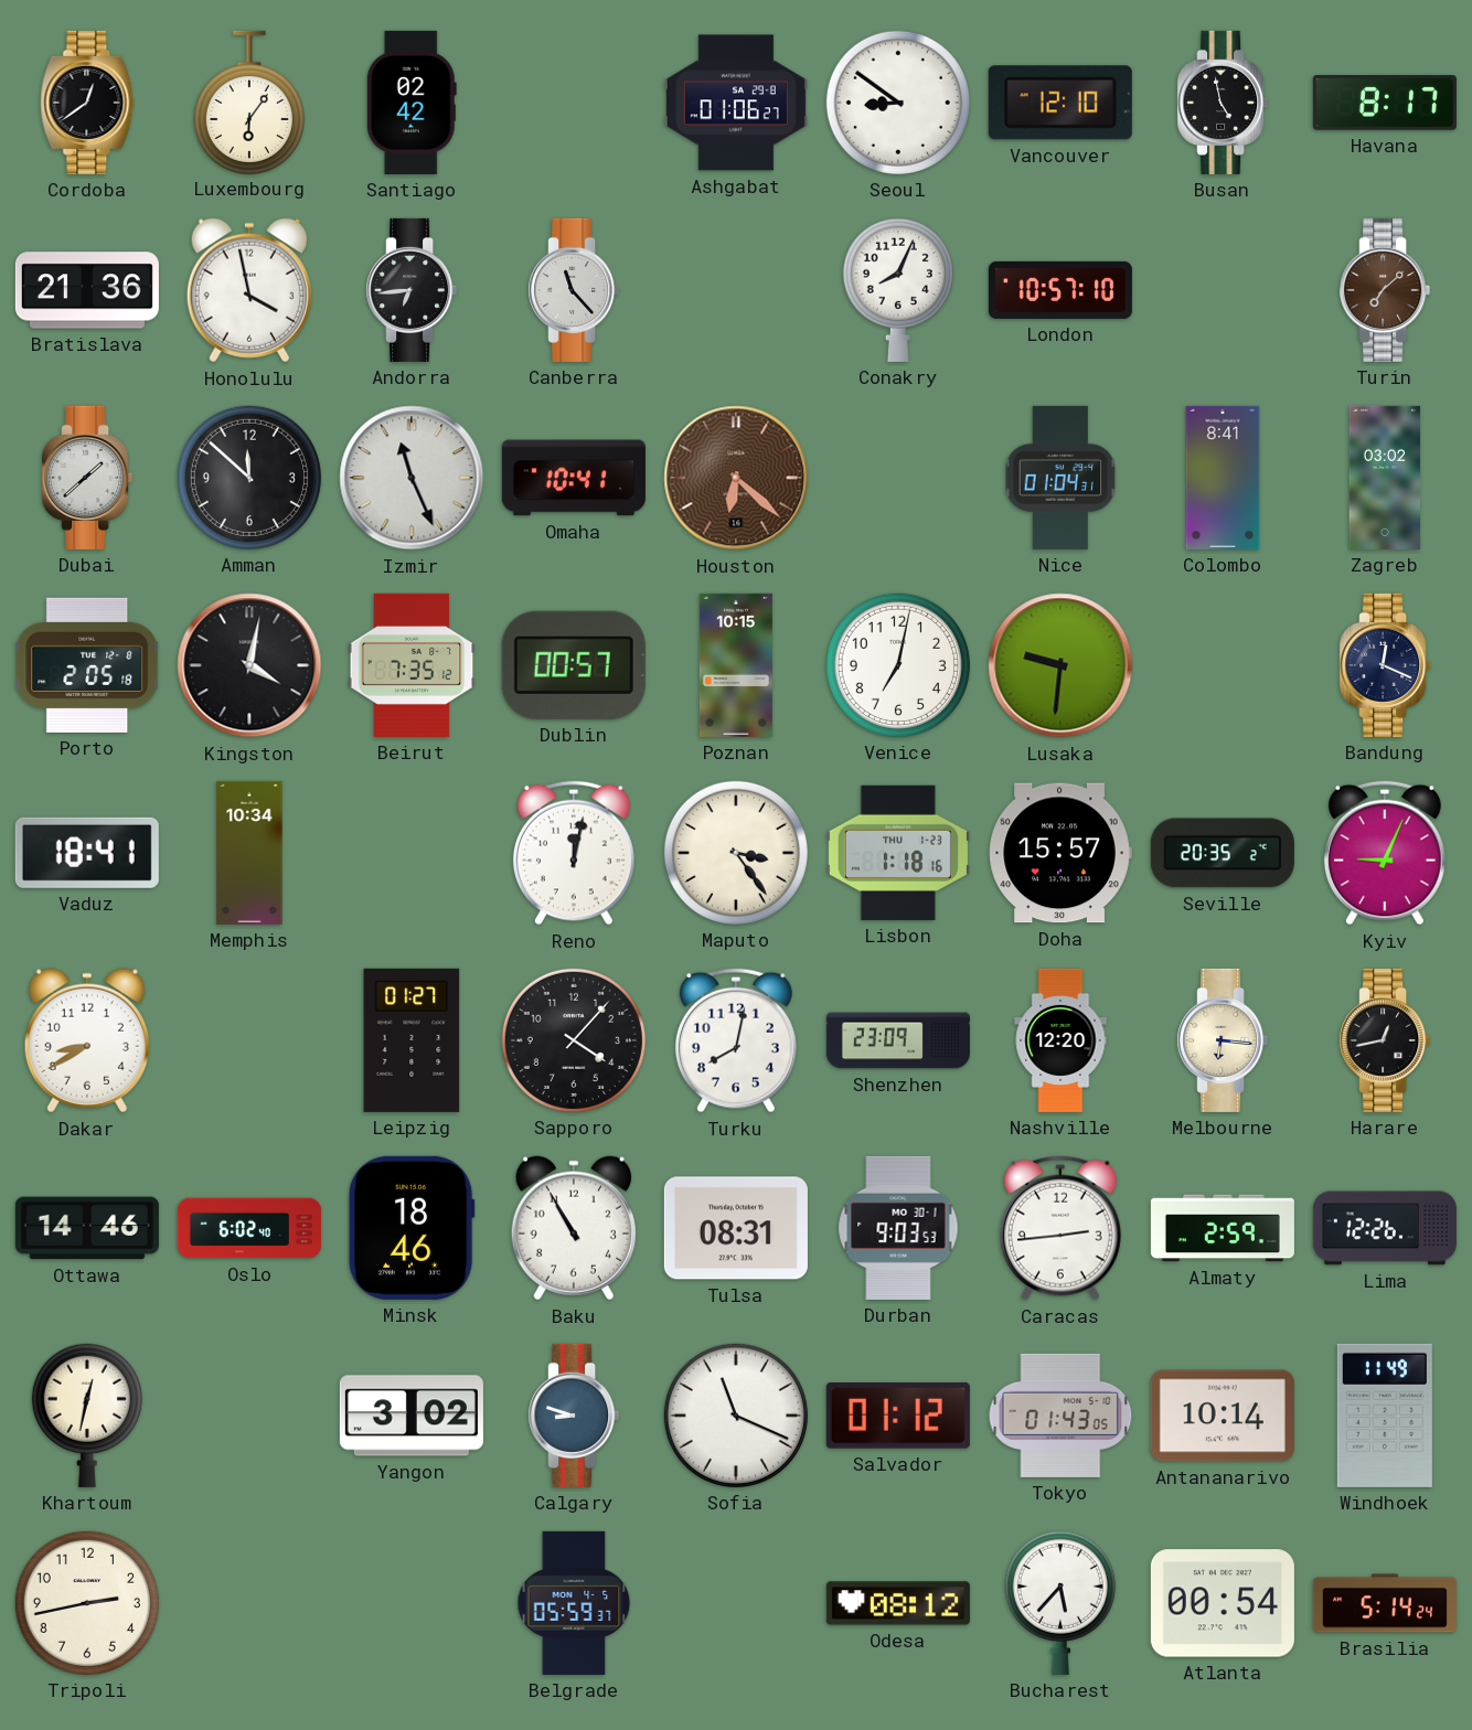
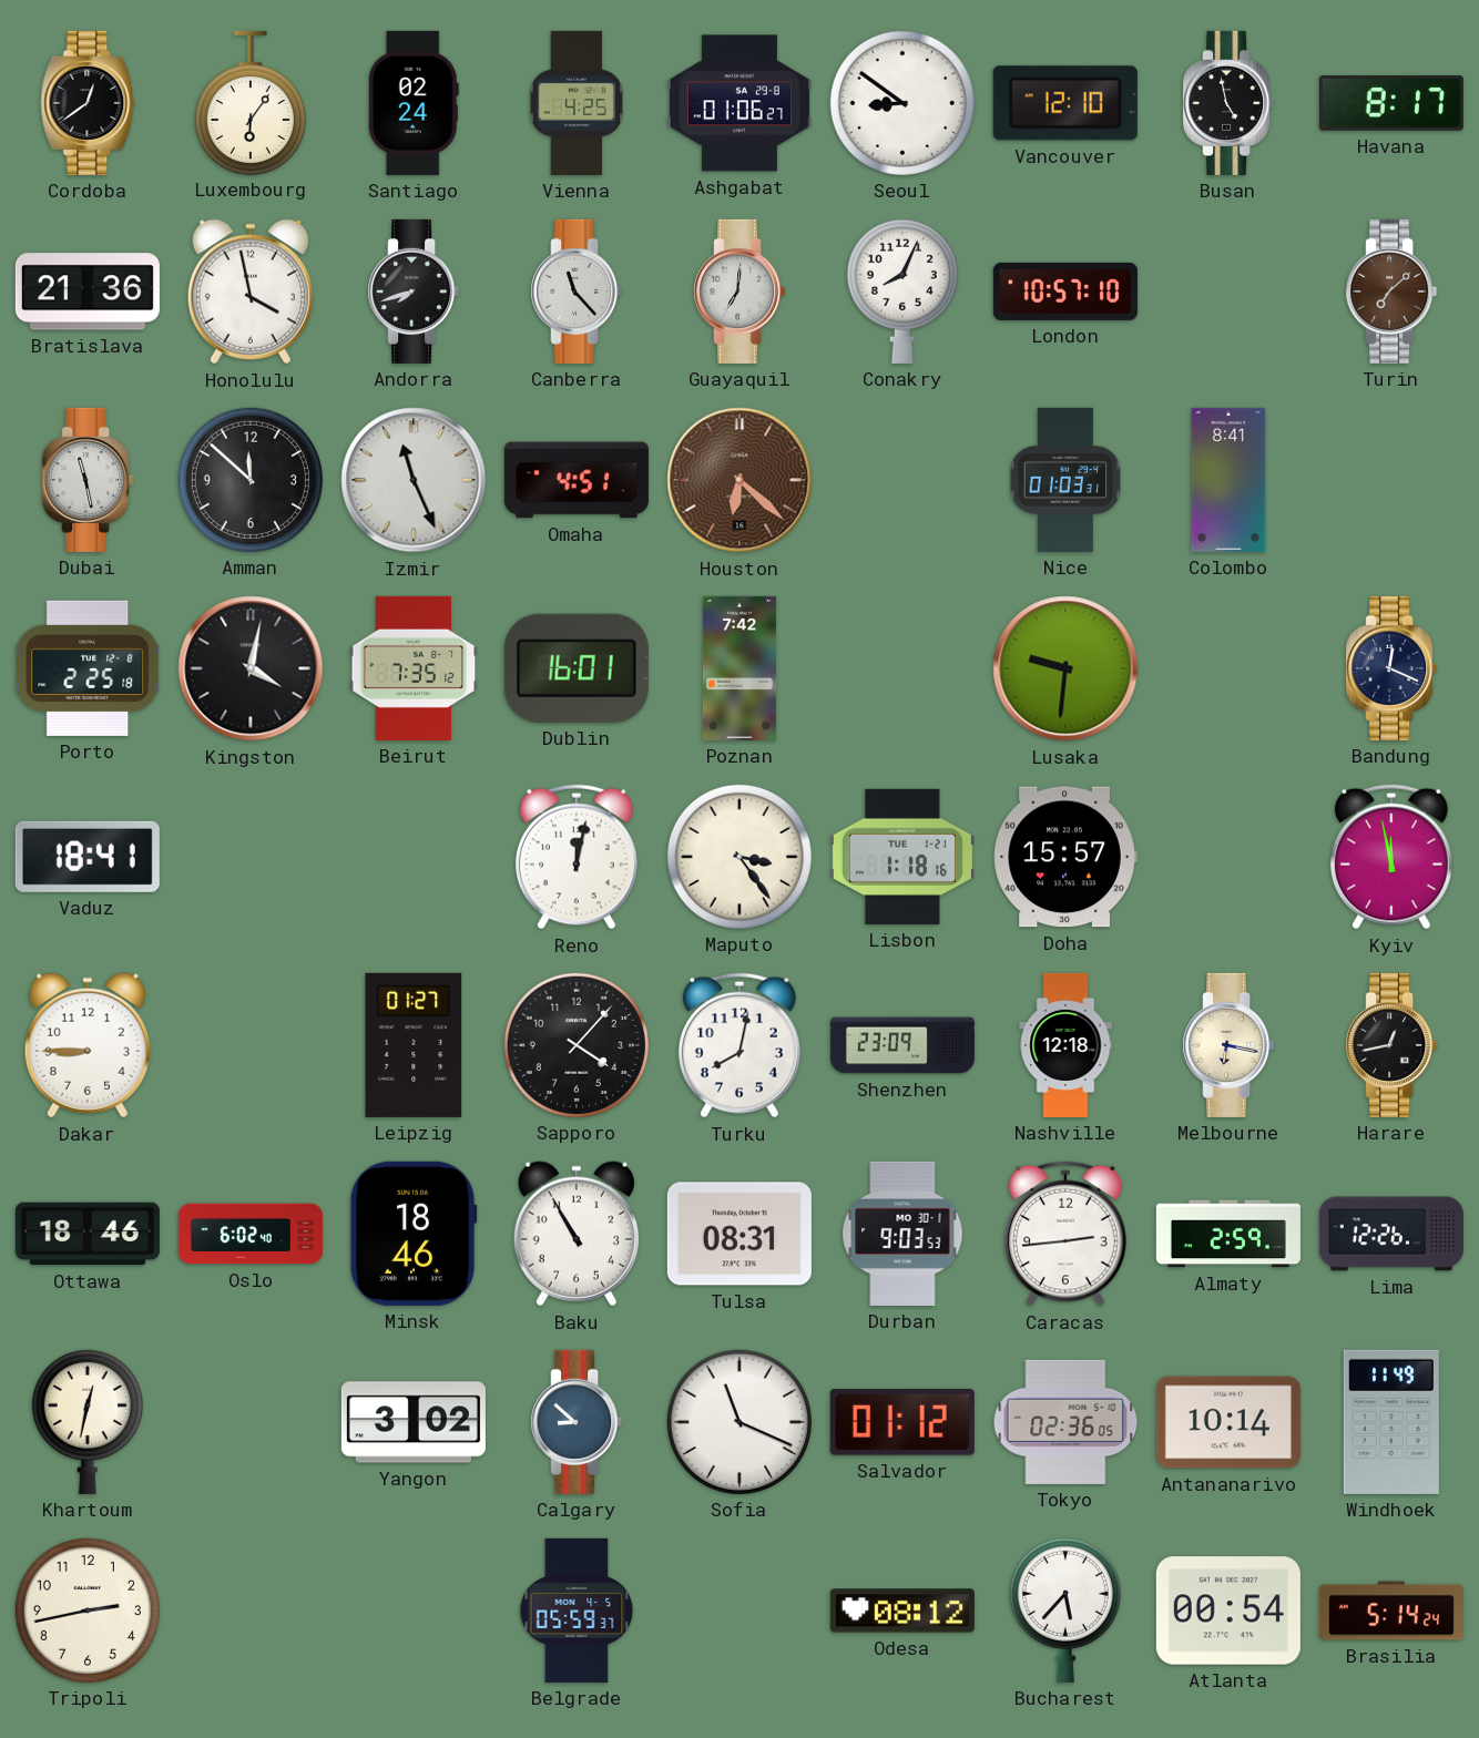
Santiago: 02:42 -> 02:24
Vienna: none -> 4:25
Andorra: 6:44 -> 7:42
Guayaquil: none -> 7:01
Dubai: 1:38 -> 11:28
Omaha: 10:41 -> 4:51
Nice: 01:04 -> 01:03
Zagreb: 03:02 -> none
Porto: 2:05 -> 2:25
Dublin: 00:57 -> 16:01
Poznan: 10:15 -> 7:42
Venice: 7:02 -> none
Memphis: 10:34 -> none
Lisbon date: THU 1-23 -> TUE 1-21
Seville: 20:35 -> none
Kyiv: 9:04 -> 11:58
Dakar: 8:40 -> 8:45
Nashville: 12:20 -> 12:18
Melbourne: 6:16 -> 6:17
Ottawa: 14:46 -> 18:46
Calgary: 8:48 -> 8:52
Tokyo: 01:43 -> 02:36
